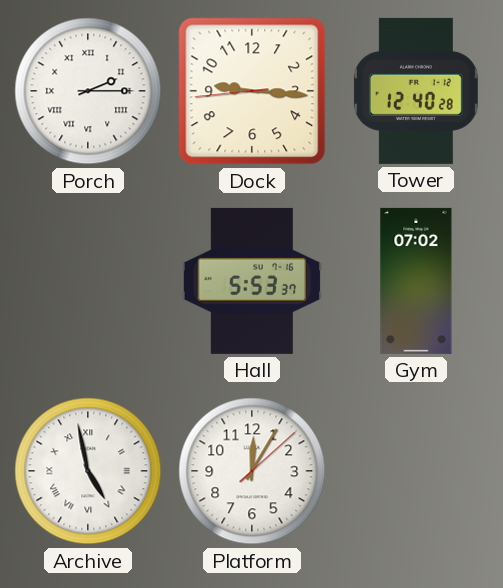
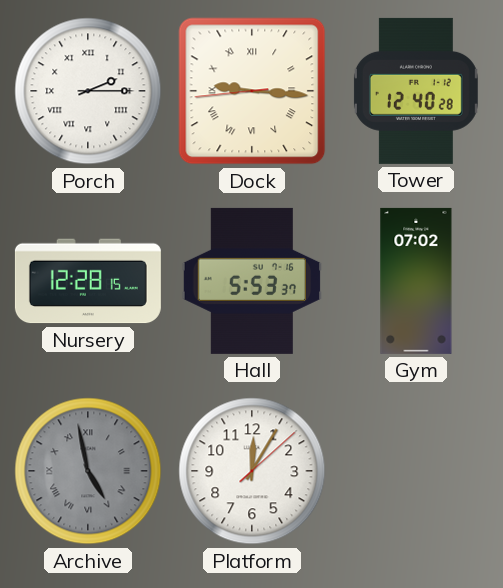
Dock numerals: Arabic -> Roman
Nursery: none -> 12:28
Archive dial: white -> grey
